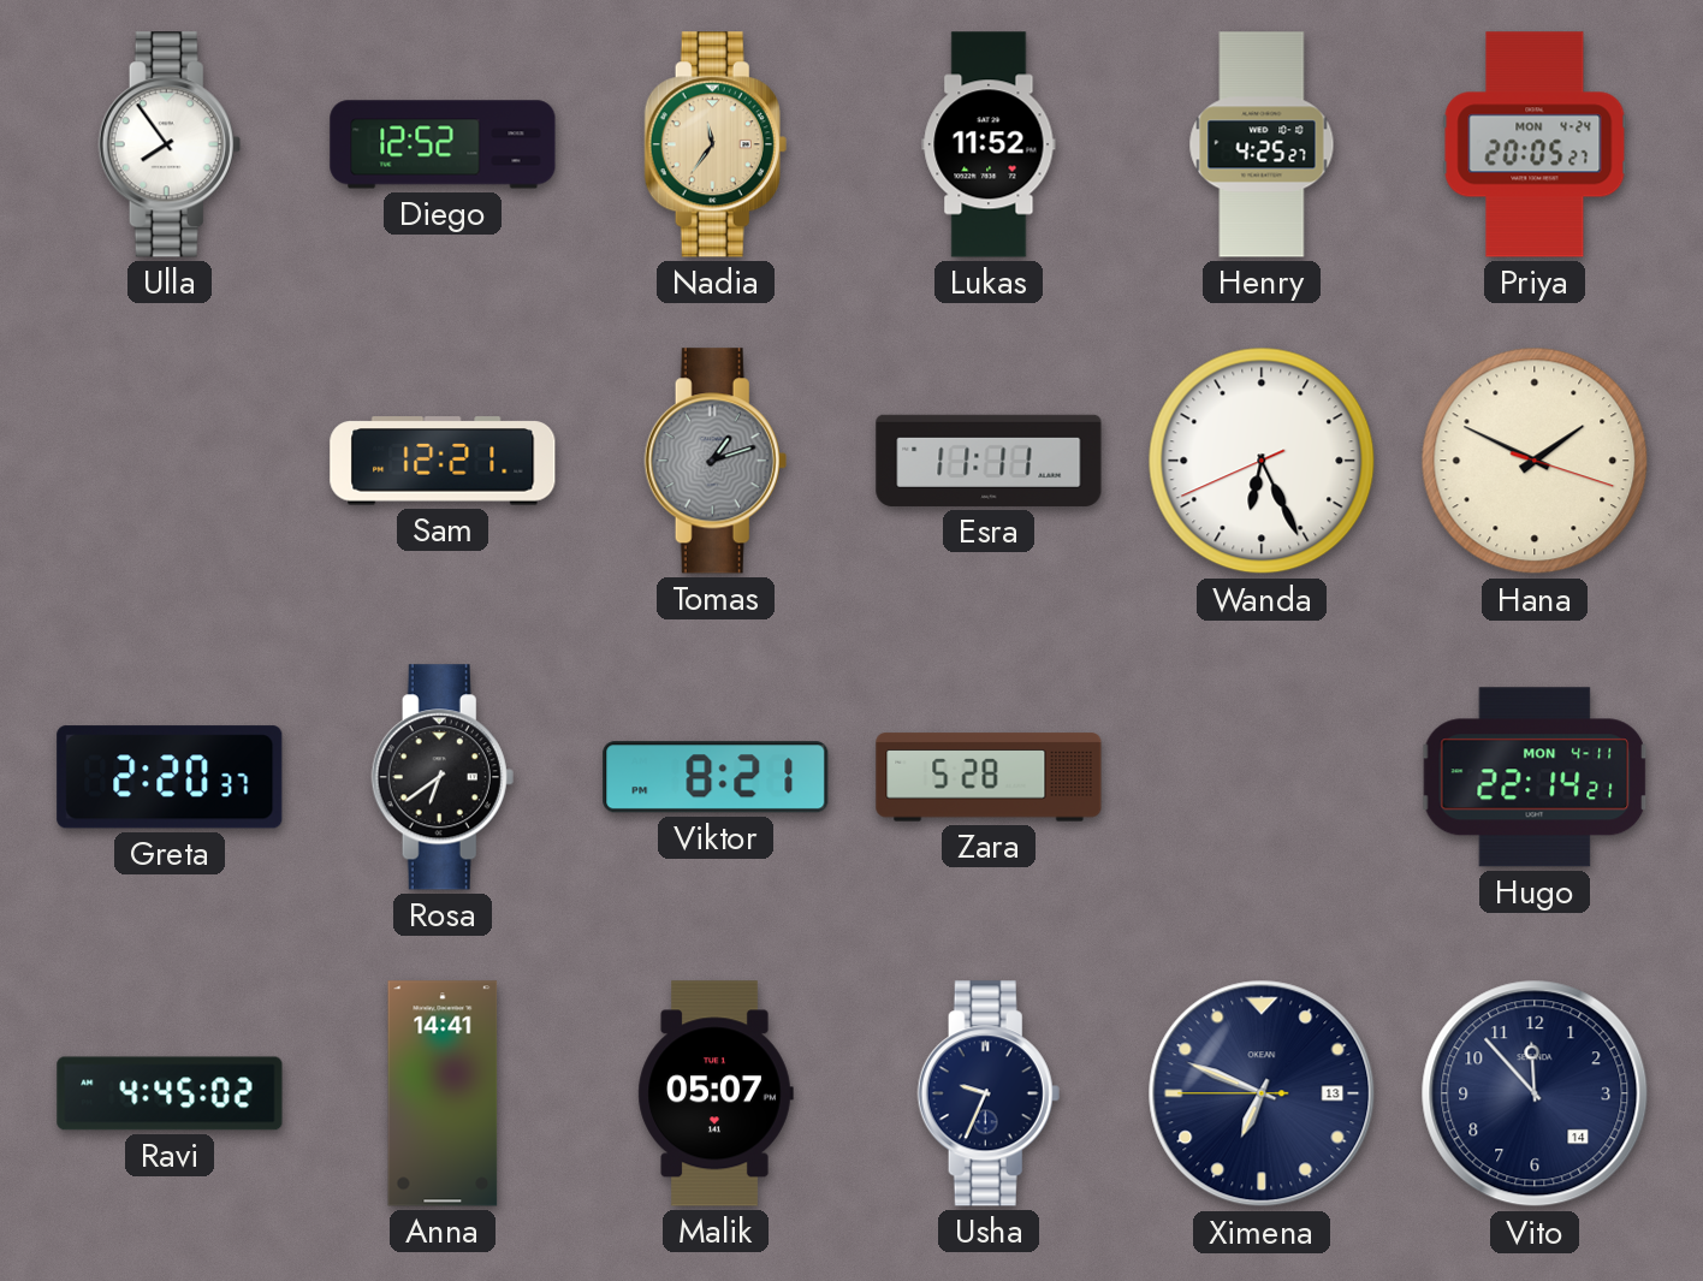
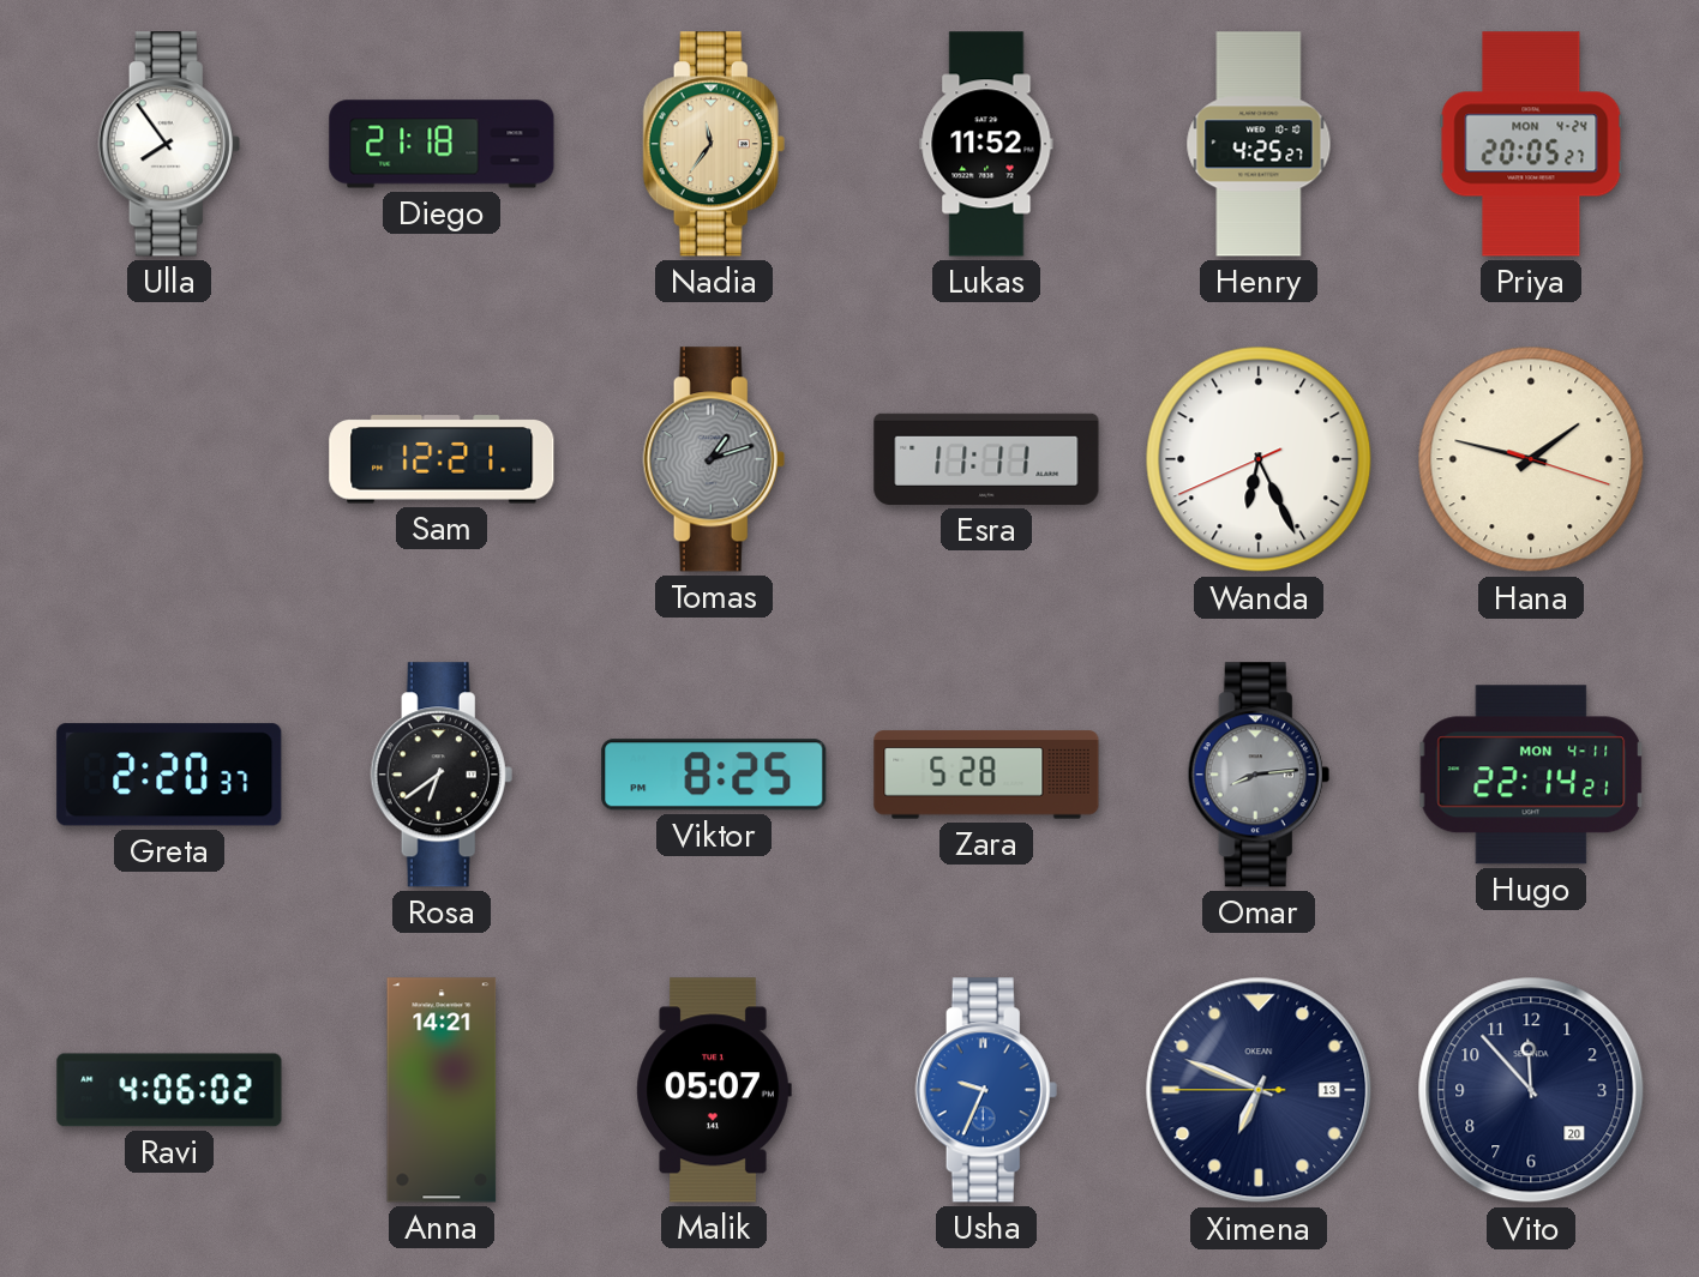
Diego: 12:52 -> 21:18
Hana: 1:49 -> 1:47
Viktor: 8:21 -> 8:25
Omar: none -> 8:14
Ravi: 4:45 -> 4:06
Anna: 14:41 -> 14:21
Usha dial: navy -> blue
Vito date: 14 -> 20
